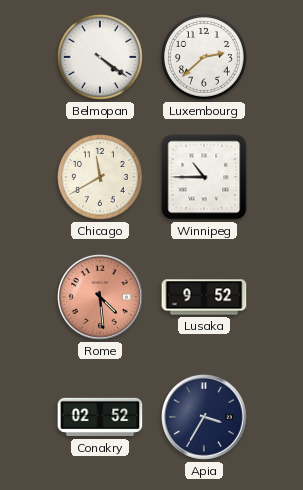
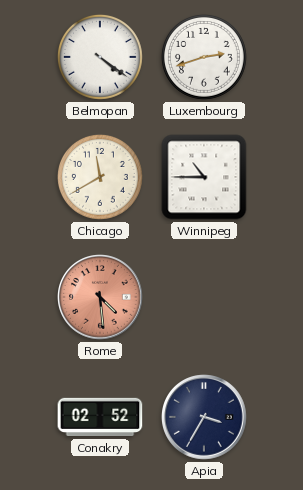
Luxembourg: 2:38 -> 2:42
Lusaka: 9:52 -> none
